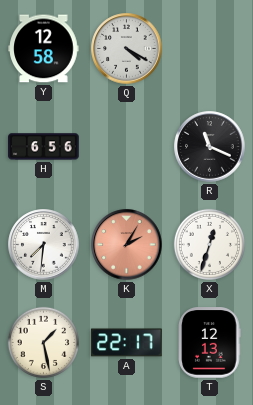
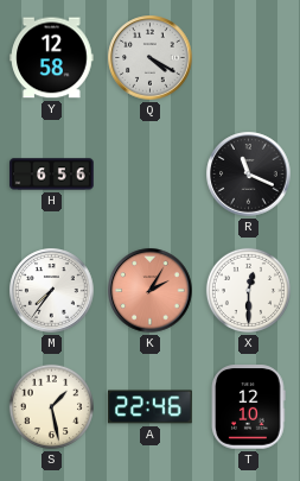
M: 7:31 -> 7:36
X: 12:33 -> 12:30
A: 22:17 -> 22:46
T: 12:13 -> 12:10
